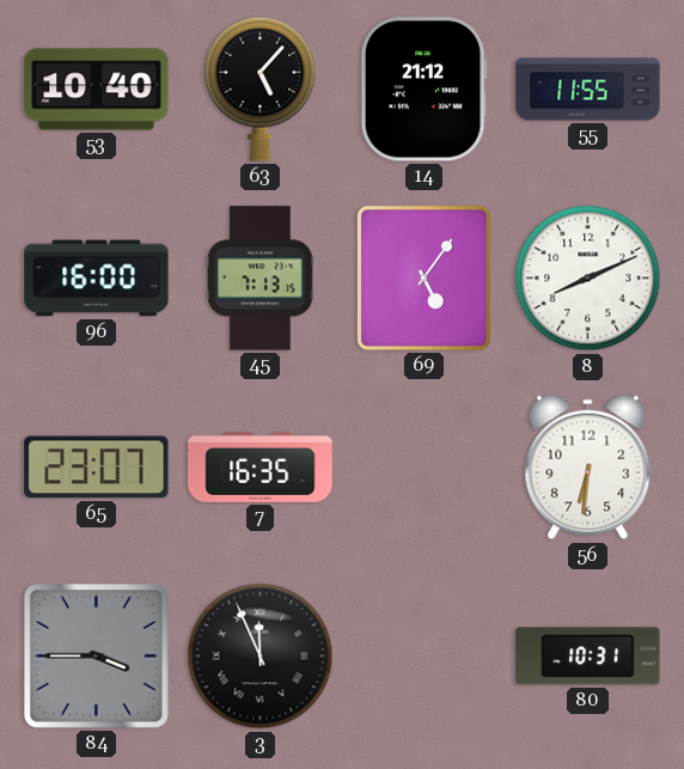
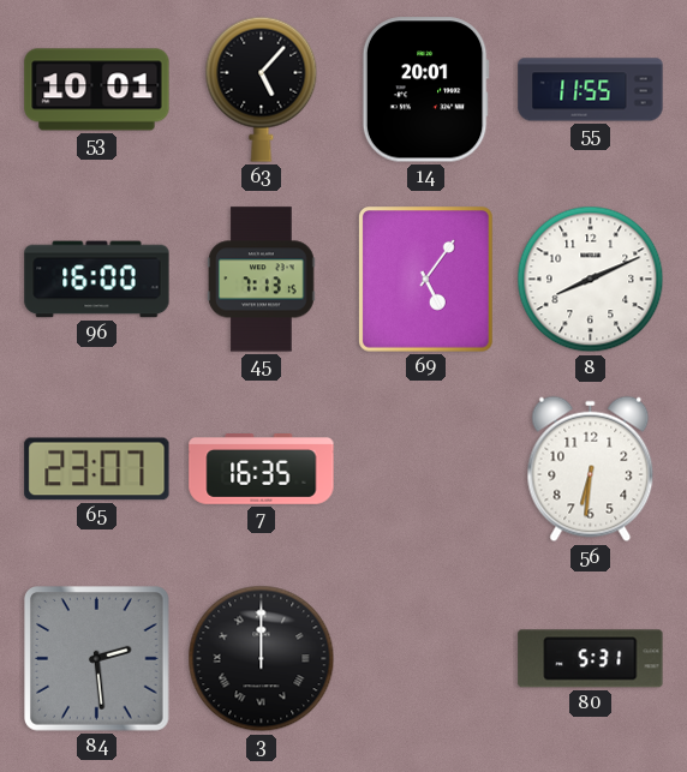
53: 10:40 -> 10:01
14: 21:12 -> 20:01
84: 3:45 -> 2:29
3: 11:56 -> 12:00
80: 10:31 -> 5:31
